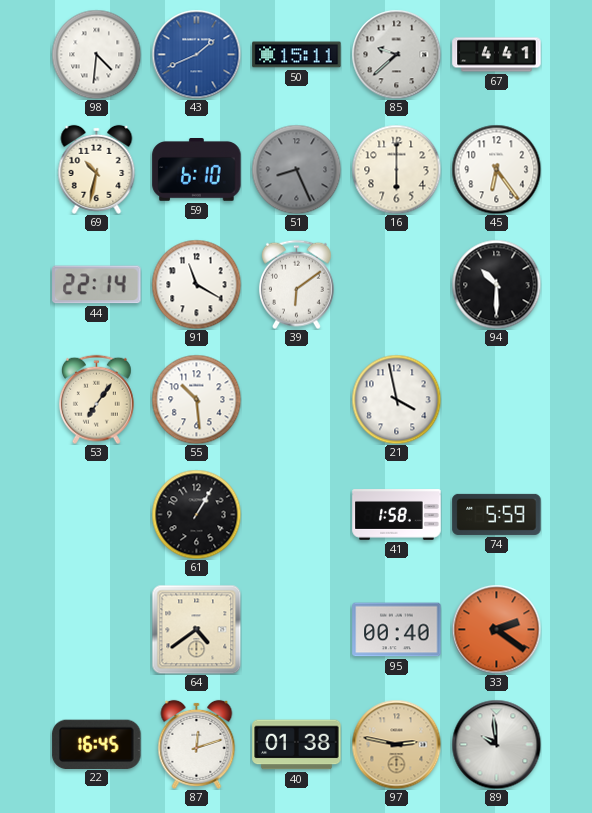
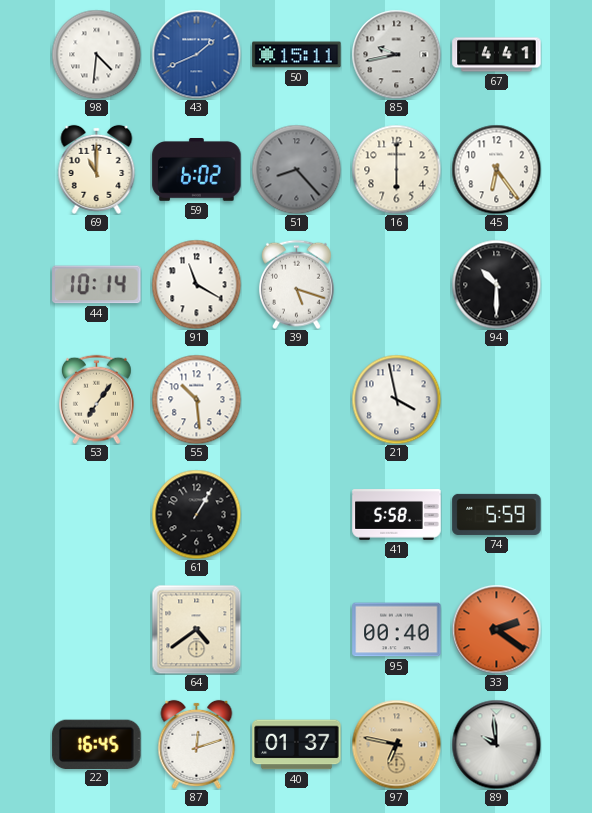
85: 9:38 -> 9:43
69: 10:32 -> 11:00
59: 6:10 -> 6:02
51: 8:26 -> 8:23
44: 22:14 -> 10:14
39: 6:09 -> 5:18
41: 1:58 -> 5:58
40: 01:38 -> 01:37
97: 2:47 -> 6:47
